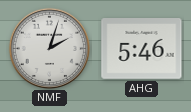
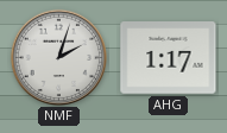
AHG: 5:46 -> 1:17
